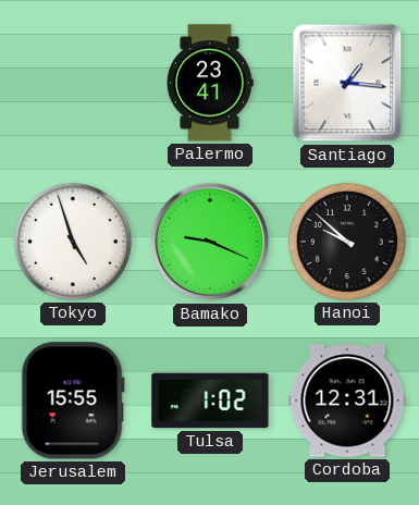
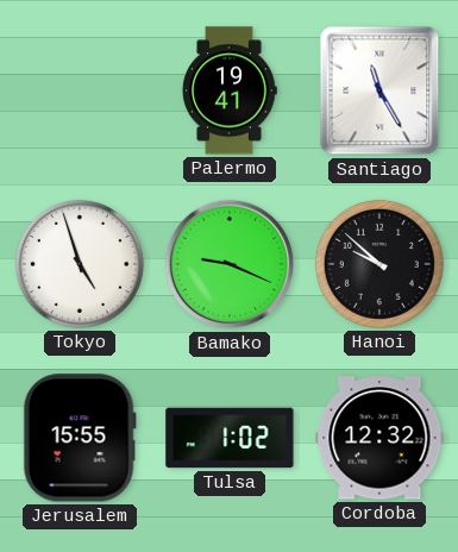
Palermo: 23:41 -> 19:41
Santiago: 1:16 -> 11:25
Cordoba: 12:31 -> 12:32
